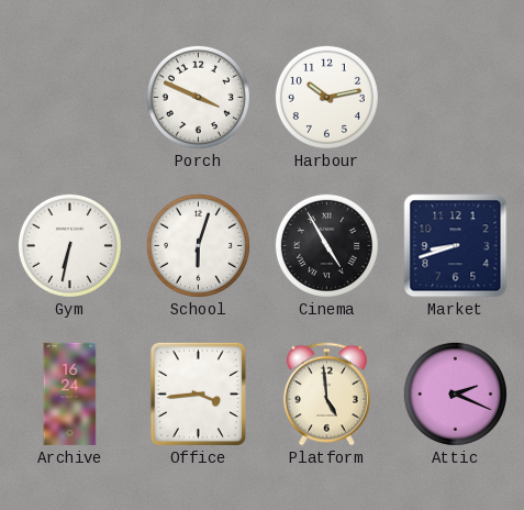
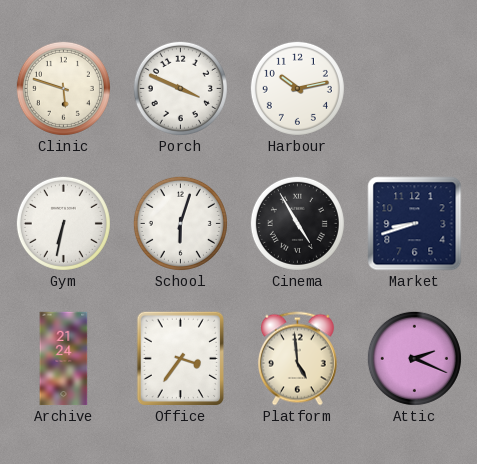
Clinic: none -> 5:48
Archive: 16:24 -> 21:24
Office: 3:44 -> 3:36
